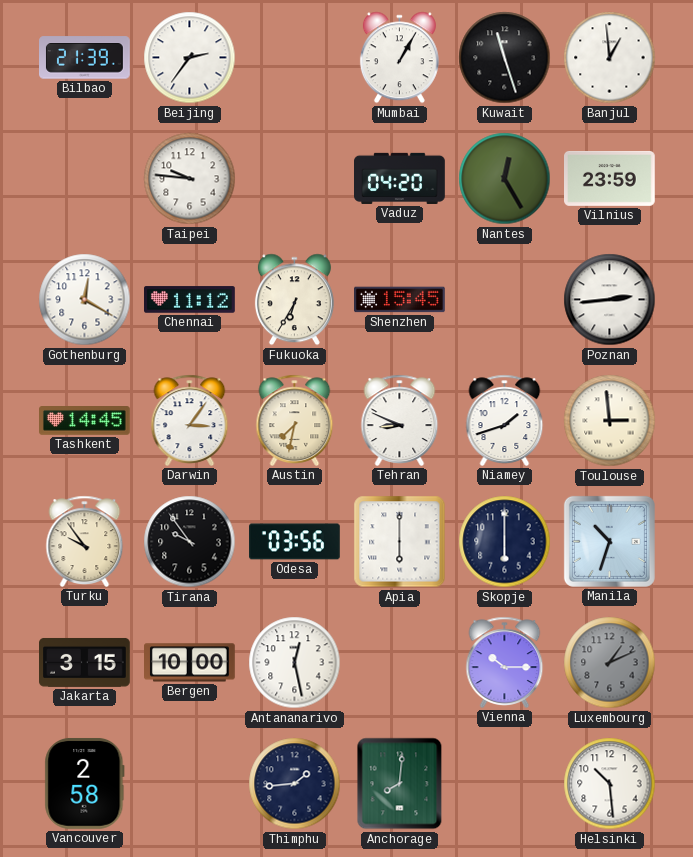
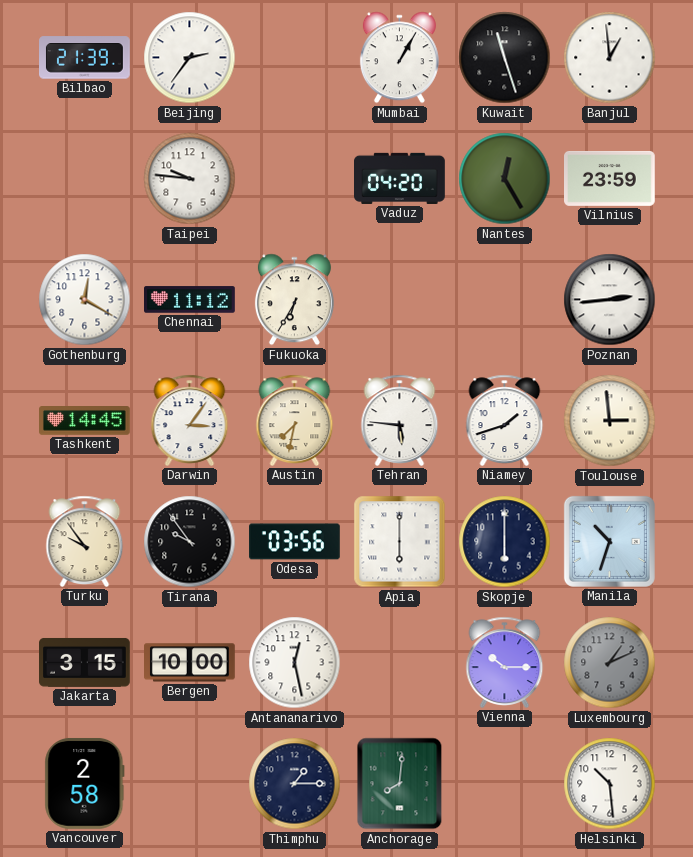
Shenzhen: 15:45 -> none
Tehran: 8:49 -> 5:46
Thimphu: 1:44 -> 1:15
